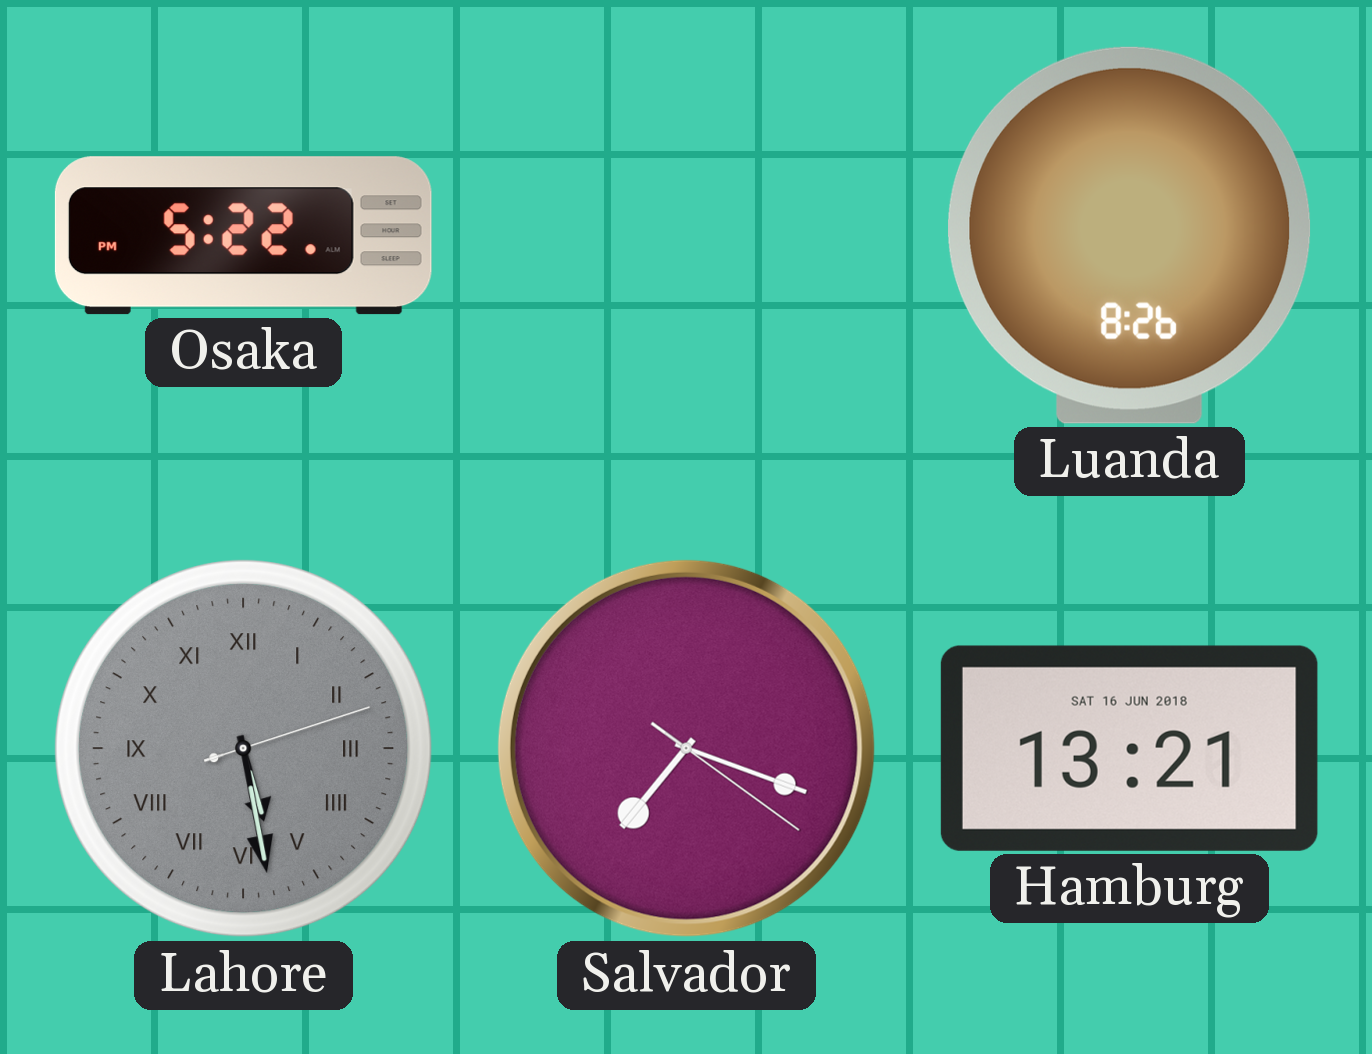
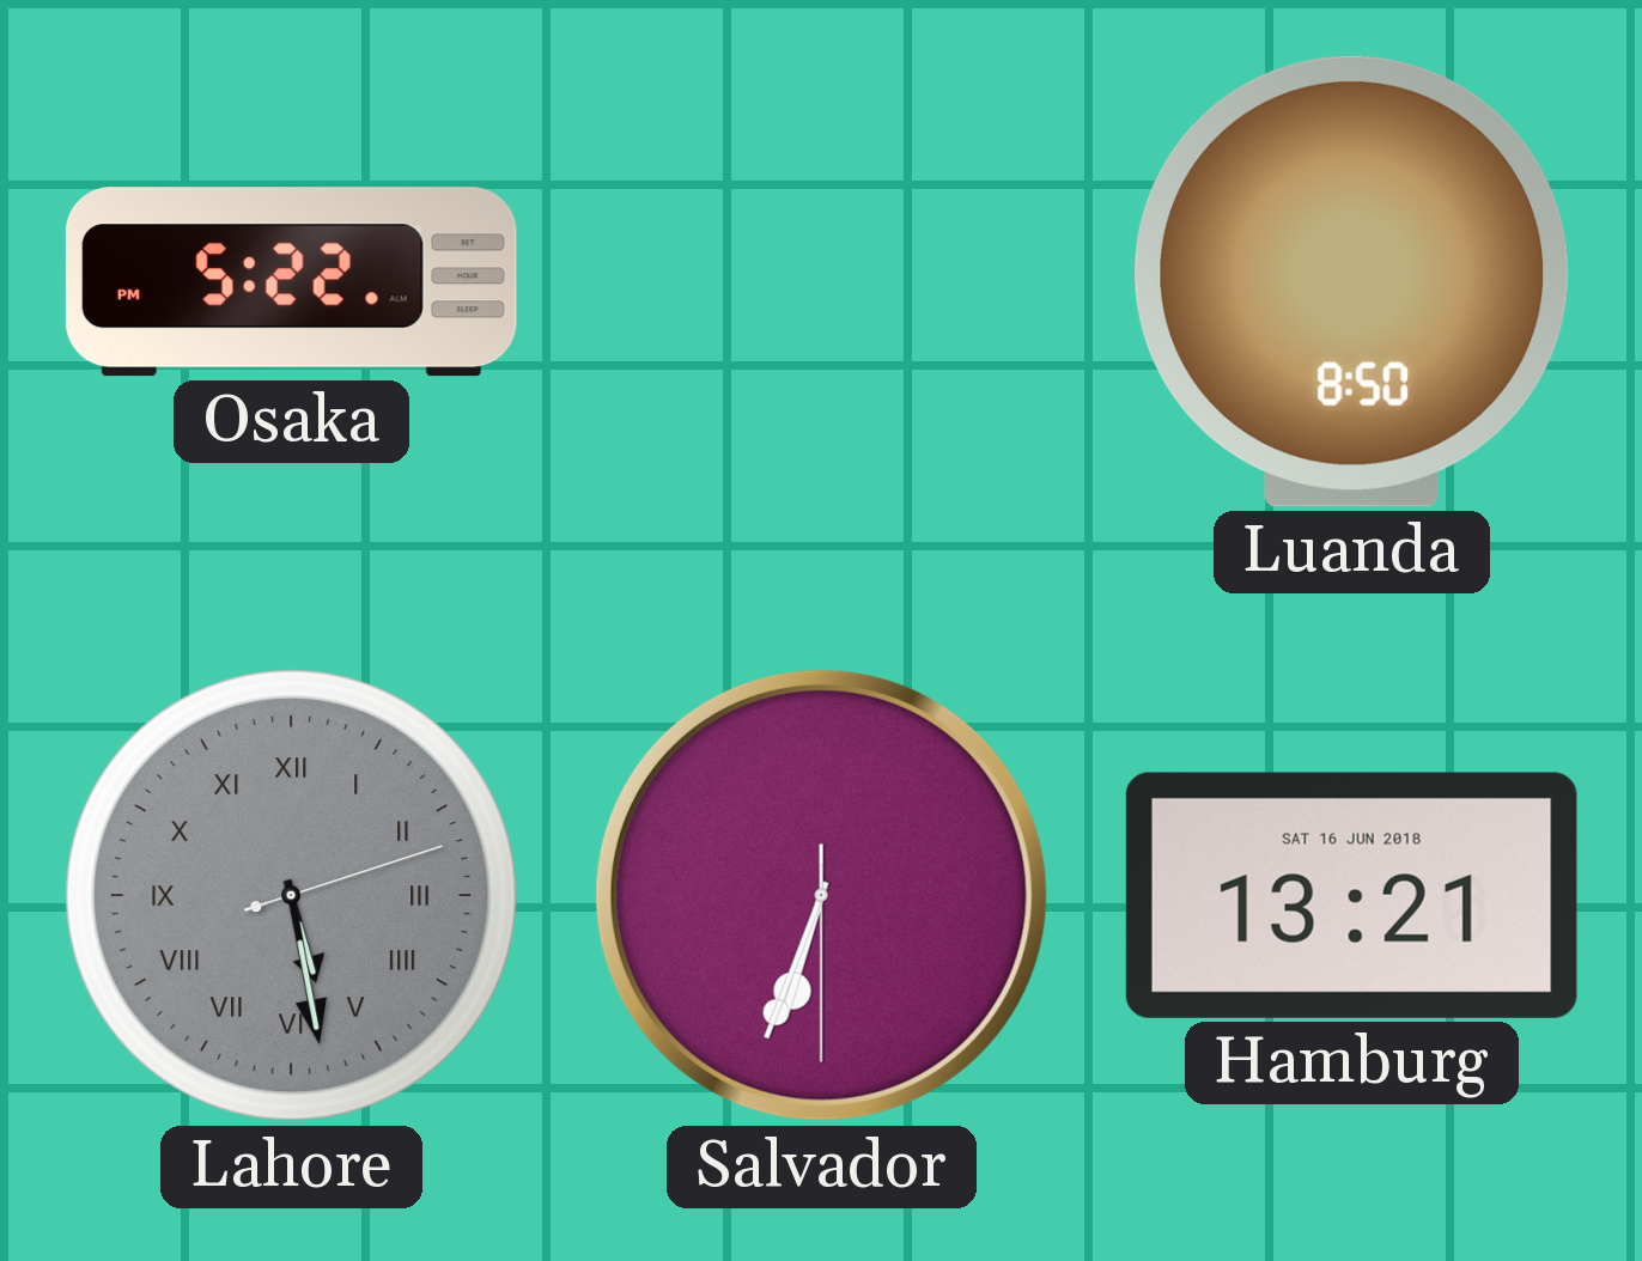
Luanda: 8:26 -> 8:50
Salvador: 7:18 -> 6:33
